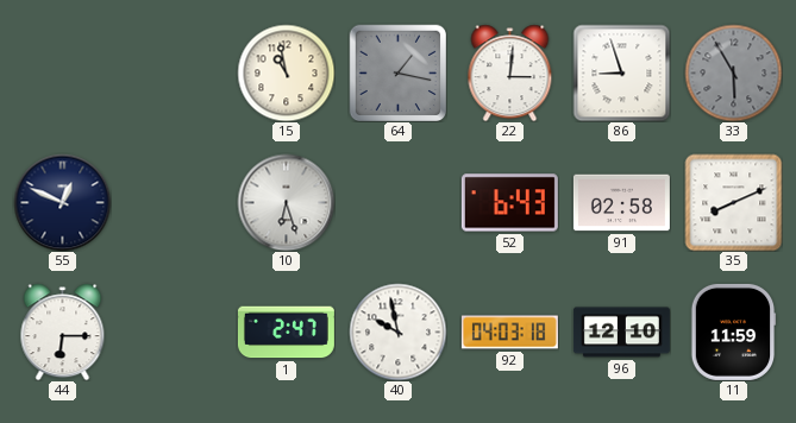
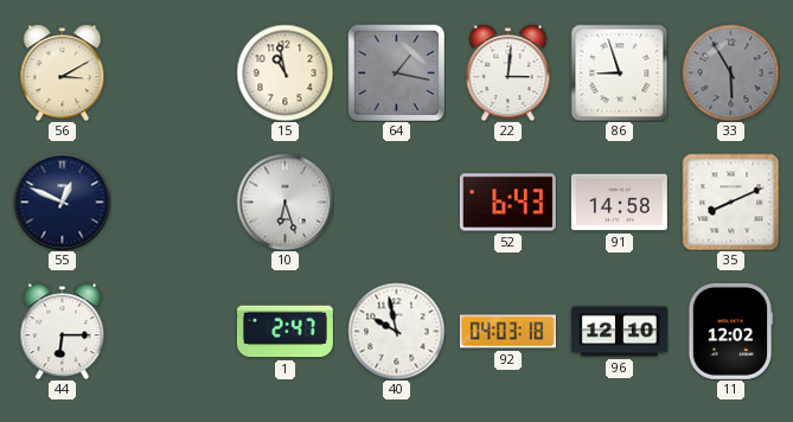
56: none -> 3:10
91: 02:58 -> 14:58
11: 11:59 -> 12:02
